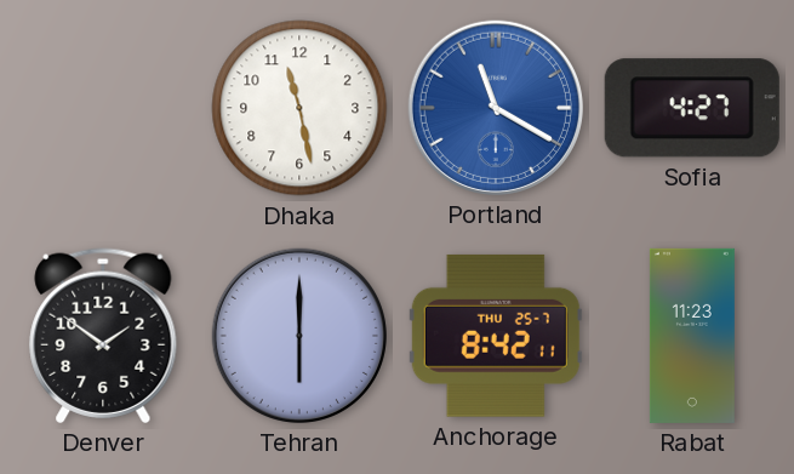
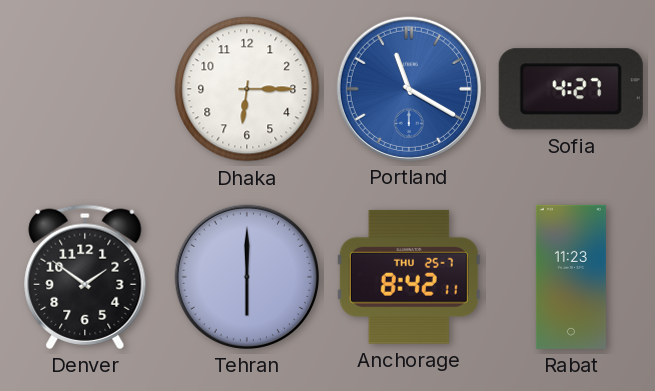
Dhaka: 11:28 -> 6:15
